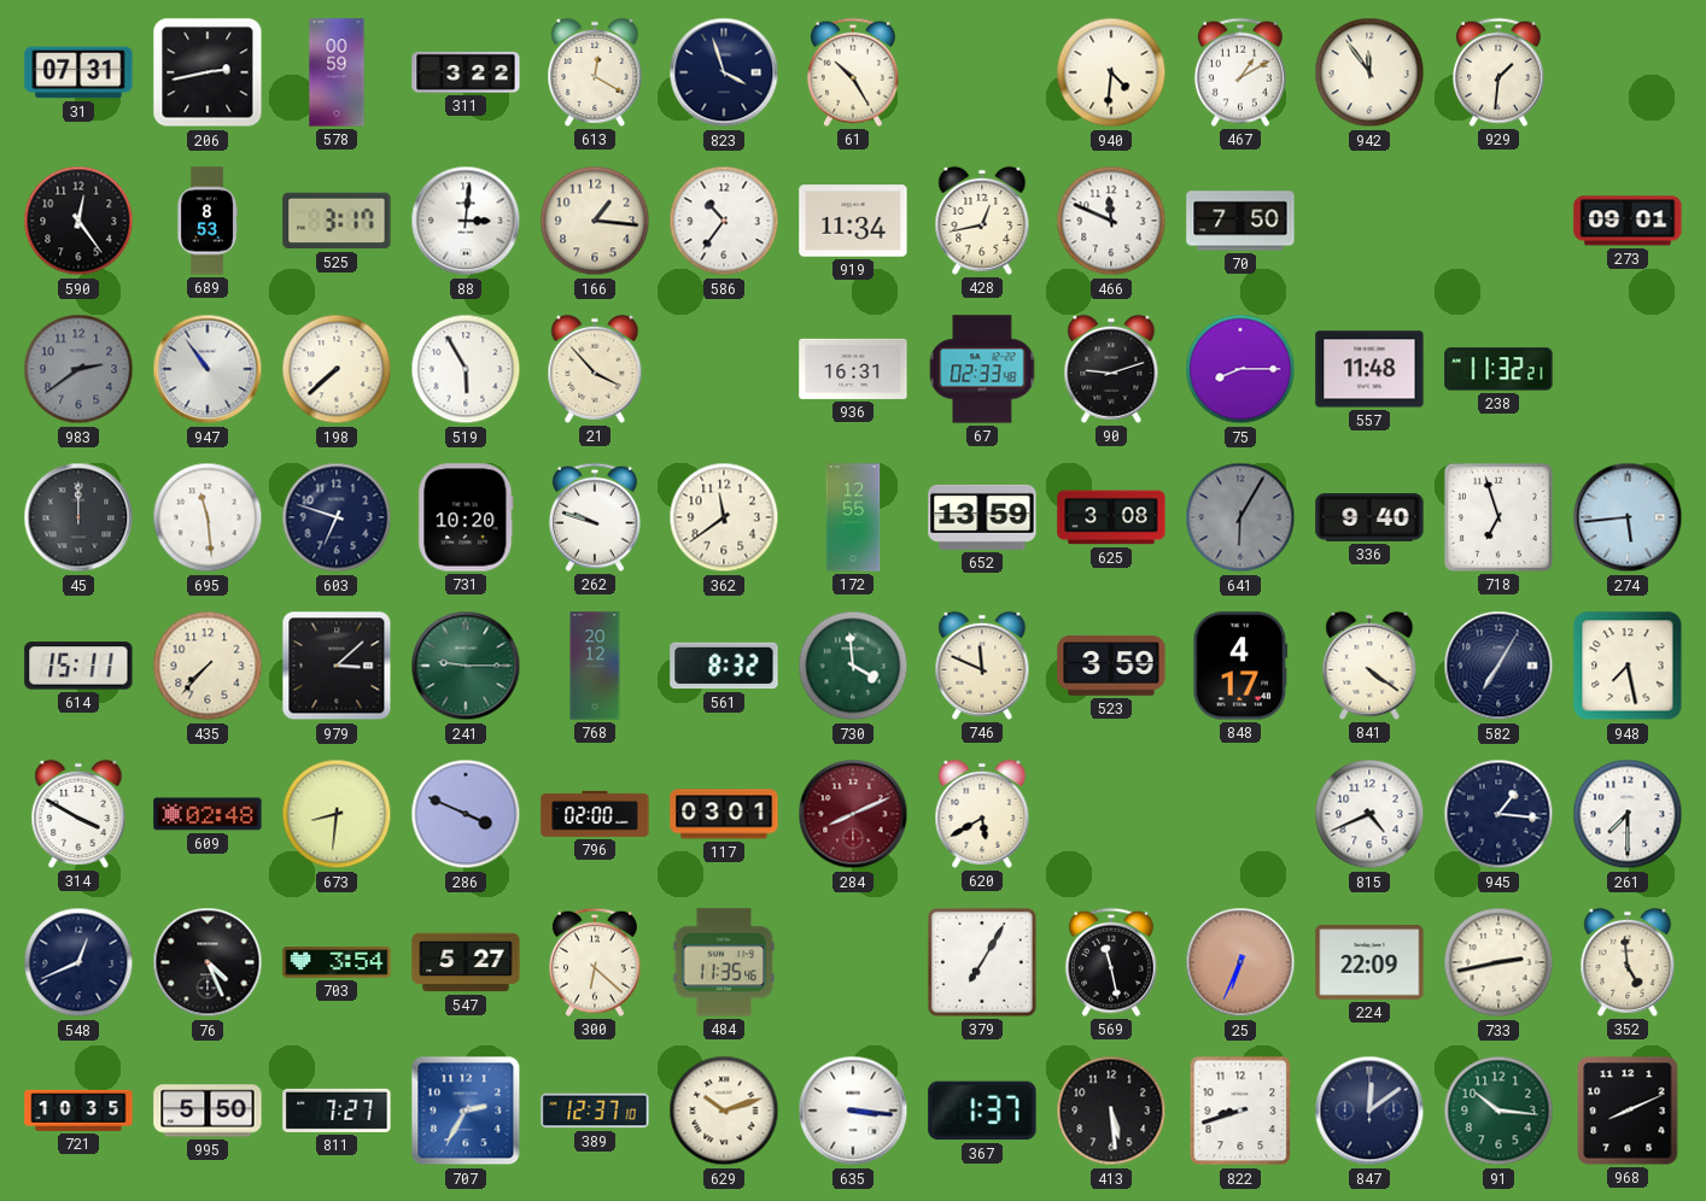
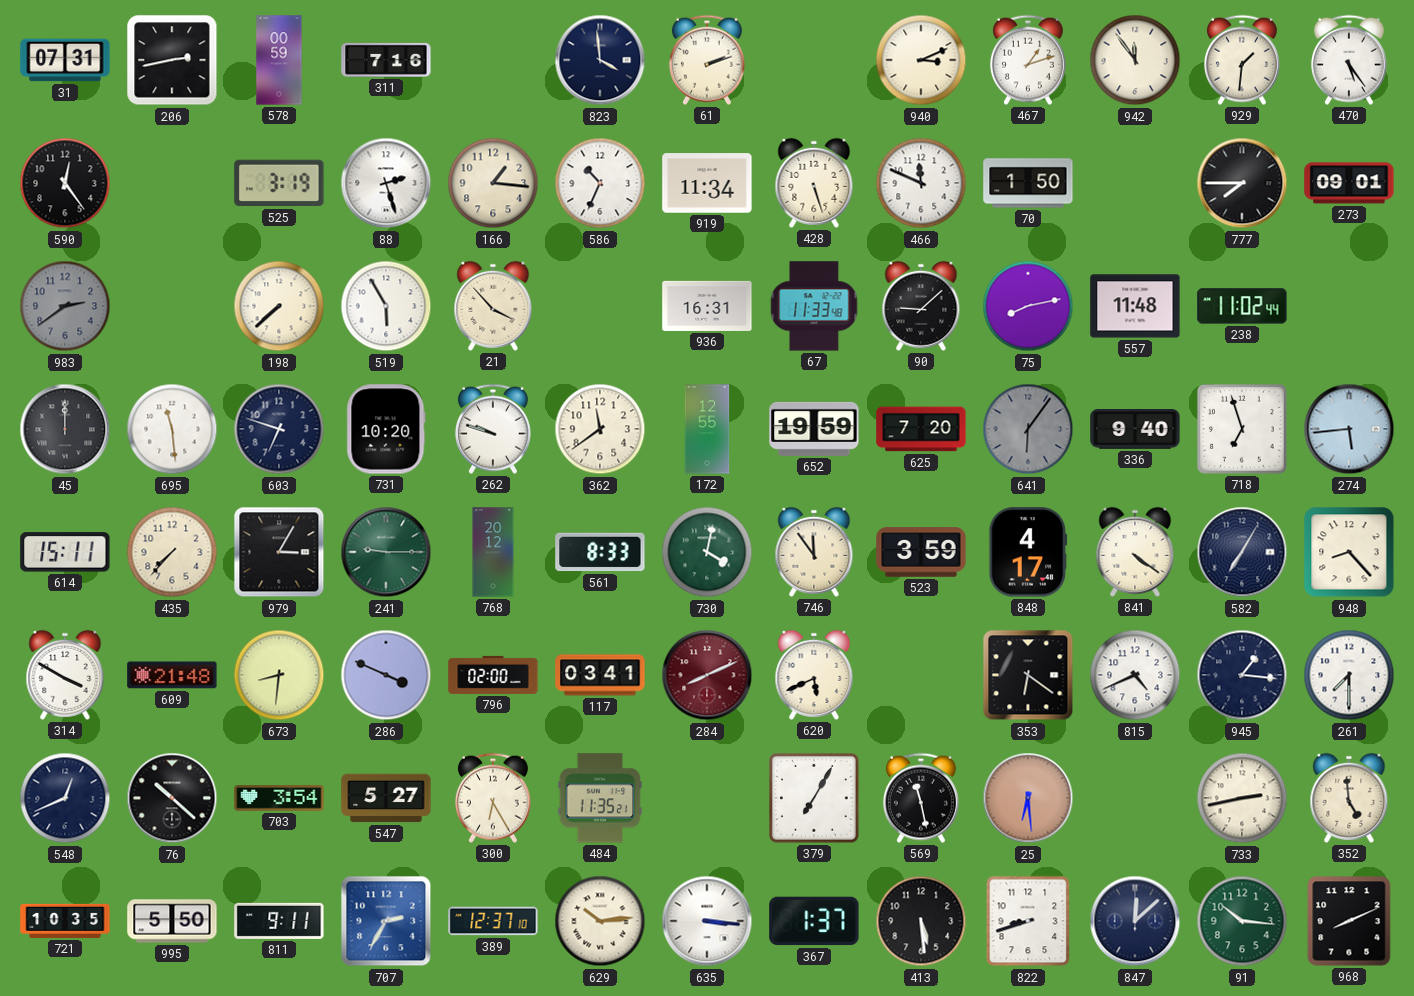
311: 3:22 -> 7:16
613: 12:20 -> none
823: 3:57 -> 3:59
61: 10:25 -> 2:12
940: 4:31 -> 3:11
467: 1:10 -> 1:12
470: none -> 5:24
689: 8:53 -> none
525: 3:17 -> 3:19
88: 3:01 -> 2:27
586: 10:36 -> 10:34
428: 12:43 -> 5:27
70: 7:50 -> 1:50
777: none -> 7:45
947: 10:54 -> none
67: 02:33 -> 11:33
90: 9:12 -> 9:08
75: 8:15 -> 8:13
238: 11:32 -> 11:02
652: 13:59 -> 19:59
625: 3:08 -> 7:20
641: 6:05 -> 6:06
979: 3:08 -> 3:05
561: 8:32 -> 8:33
730: 3:59 -> 4:02
746: 11:49 -> 11:54
948: 7:28 -> 8:23
609: 02:48 -> 21:48
117: 03:01 -> 03:41
620: 5:40 -> 5:41
353: none -> 6:21
76: 4:26 -> 10:22
300: 6:22 -> 6:25
484: 11:35:46 -> 11:35:21
25: 6:34 -> 6:29
224: 22:09 -> none
811: 7:27 -> 9:11
629: 10:12 -> 10:14
847: 12:09 -> 12:08
